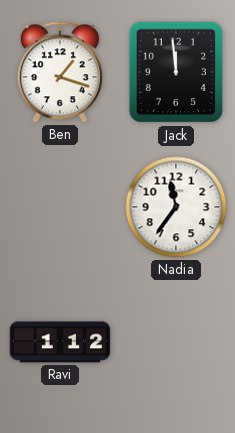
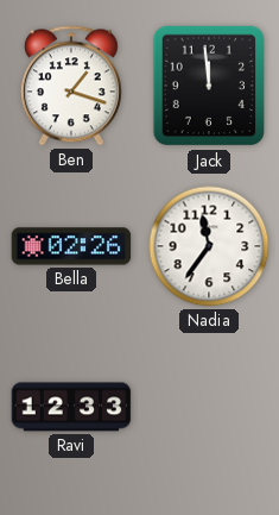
Bella: none -> 02:26
Ravi: 1:12 -> 12:33
